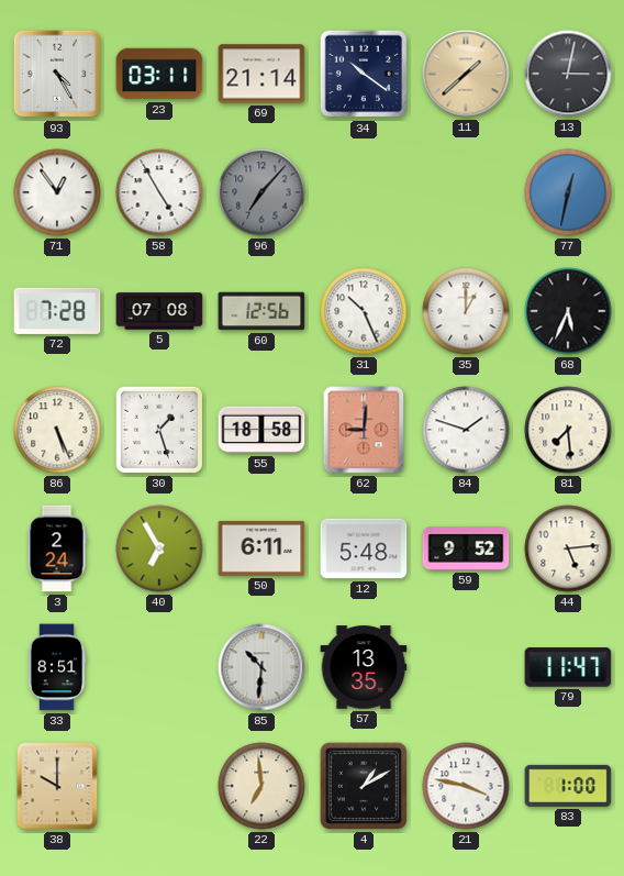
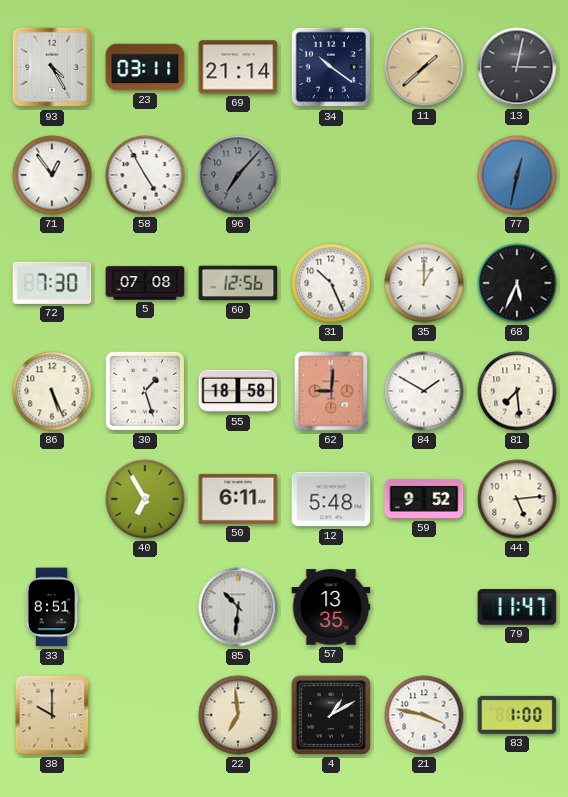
72: 7:28 -> 7:30
84: 1:48 -> 1:50
3: 2:24 -> none
